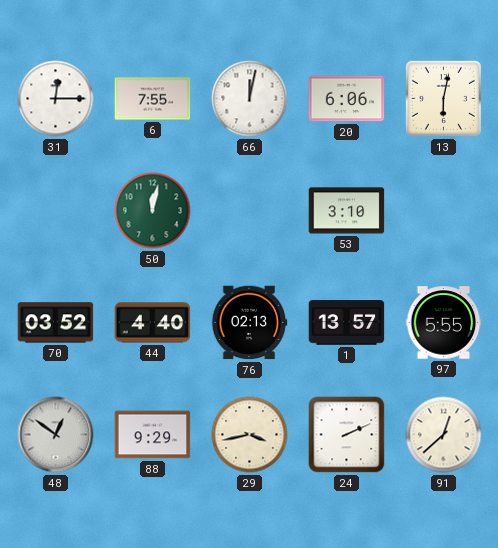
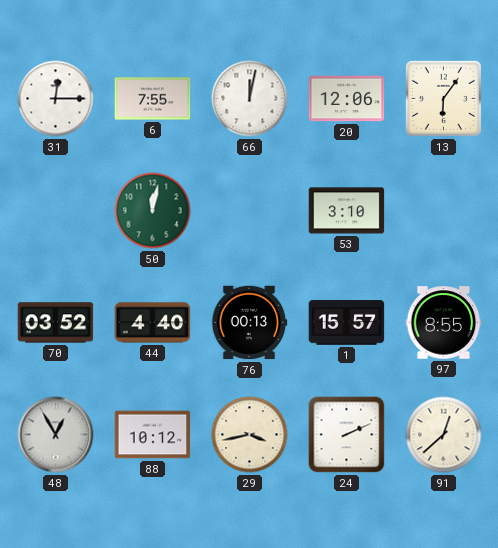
20: 6:06 -> 12:06
13: 6:02 -> 6:06
76: 02:13 -> 00:13
1: 13:57 -> 15:57
97: 5:55 -> 8:55
48: 12:51 -> 12:55
88: 9:29 -> 10:12
